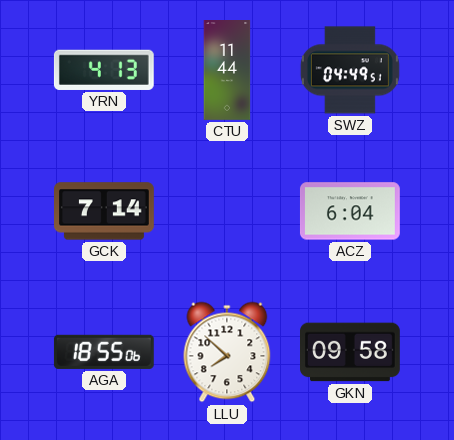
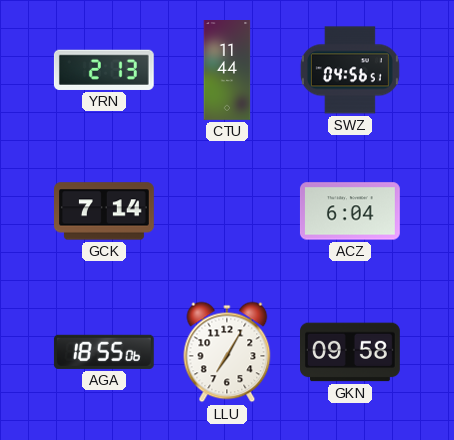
YRN: 4:13 -> 2:13
SWZ: 04:49 -> 04:56
LLU: 7:52 -> 7:05
